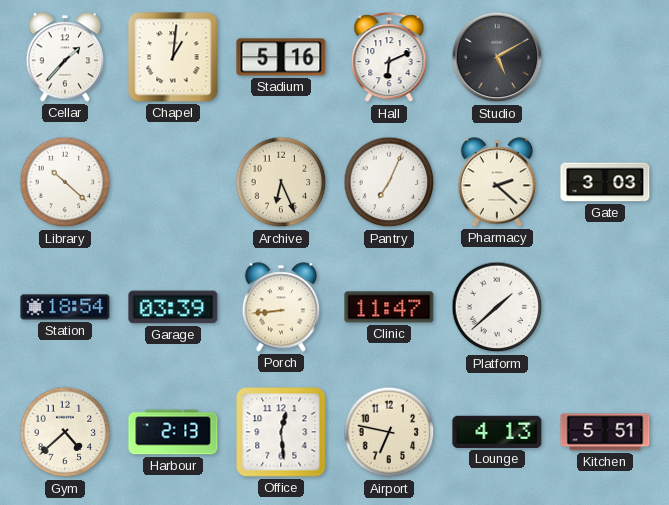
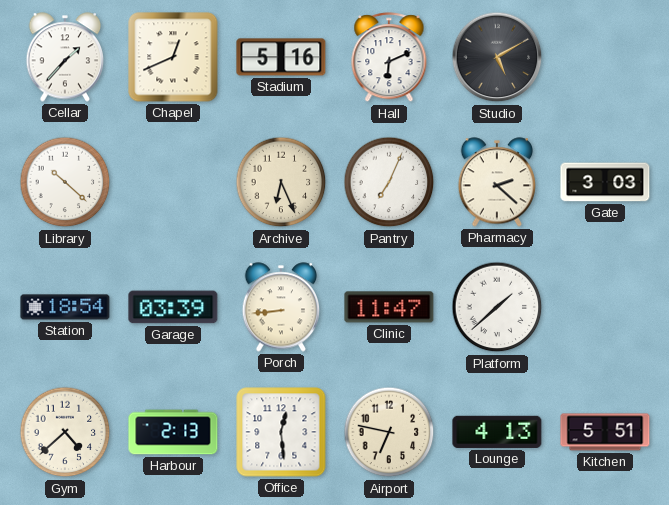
Chapel: 1:01 -> 12:41
